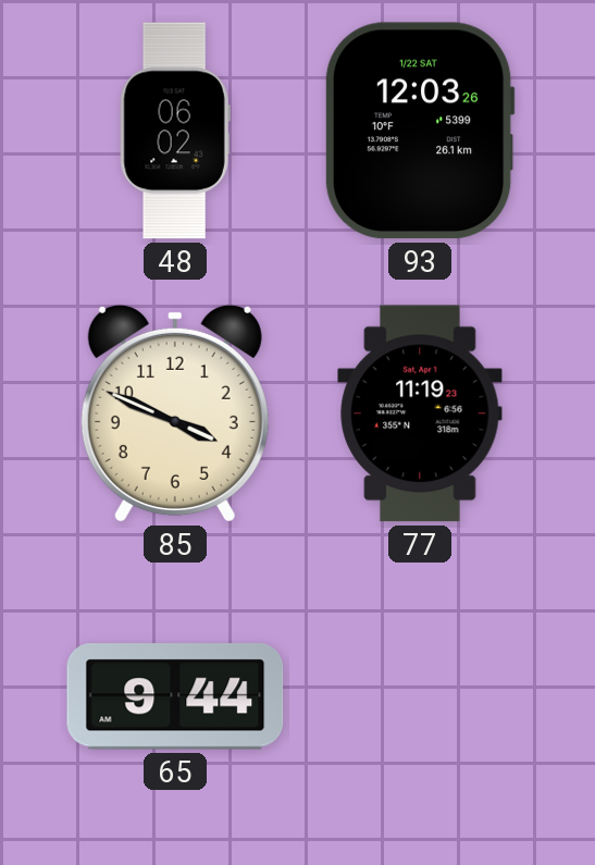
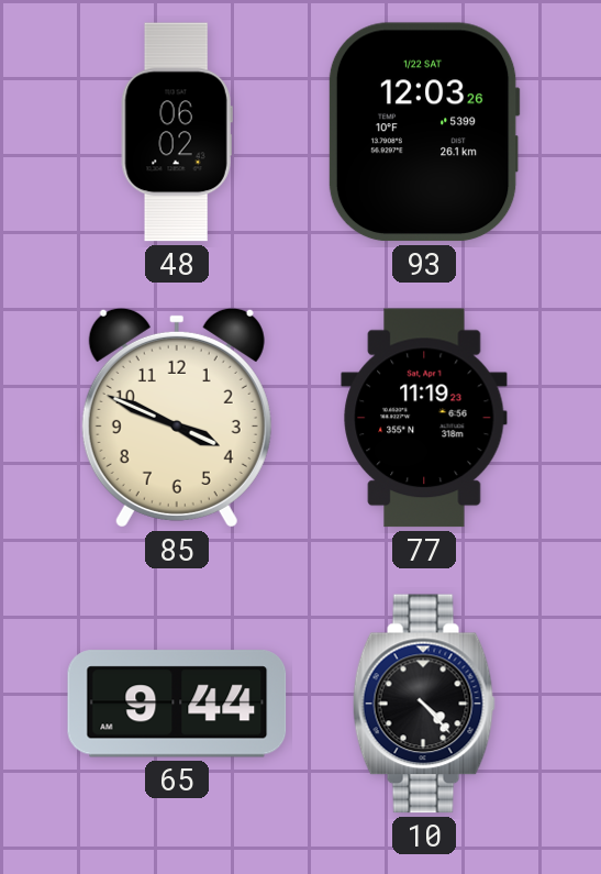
10: none -> 4:23
